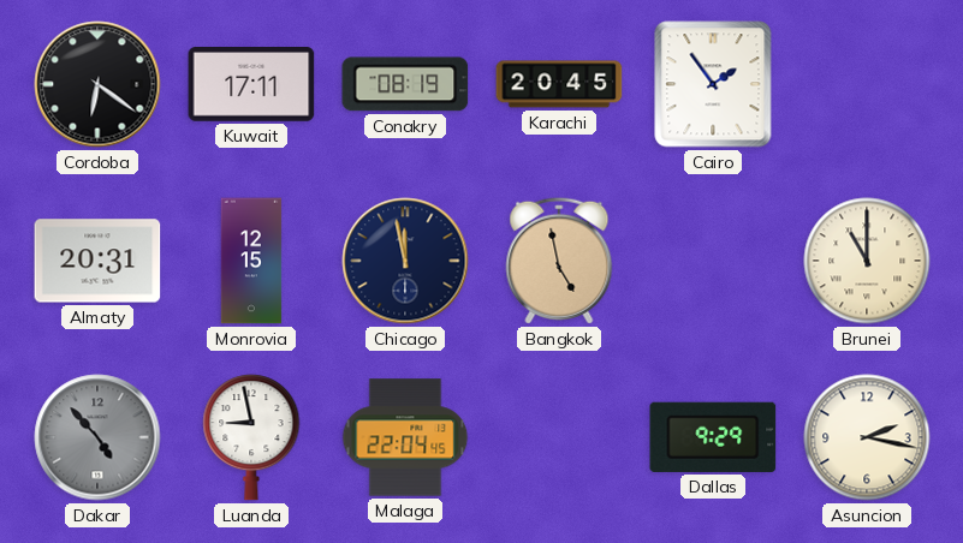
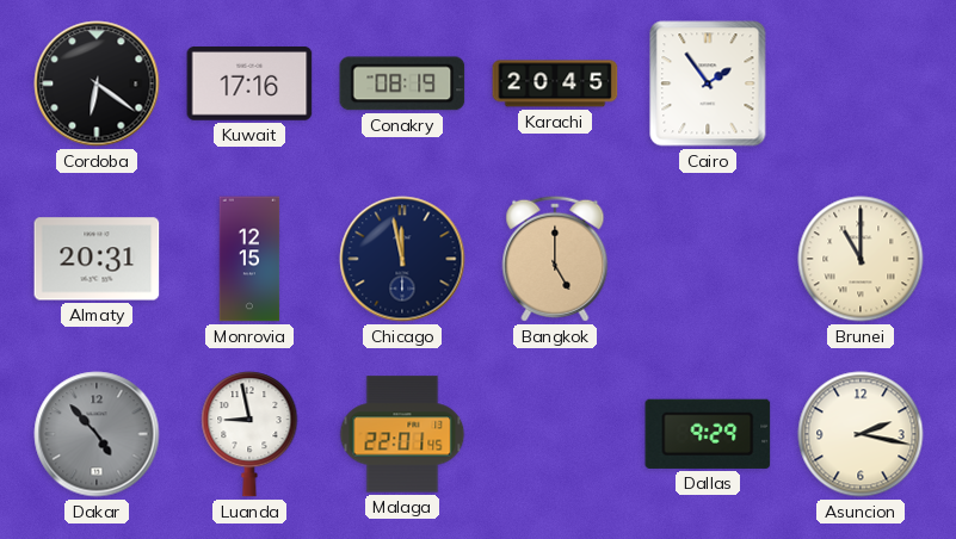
Kuwait: 17:11 -> 17:16
Bangkok: 4:58 -> 5:00
Malaga: 22:04 -> 22:01
